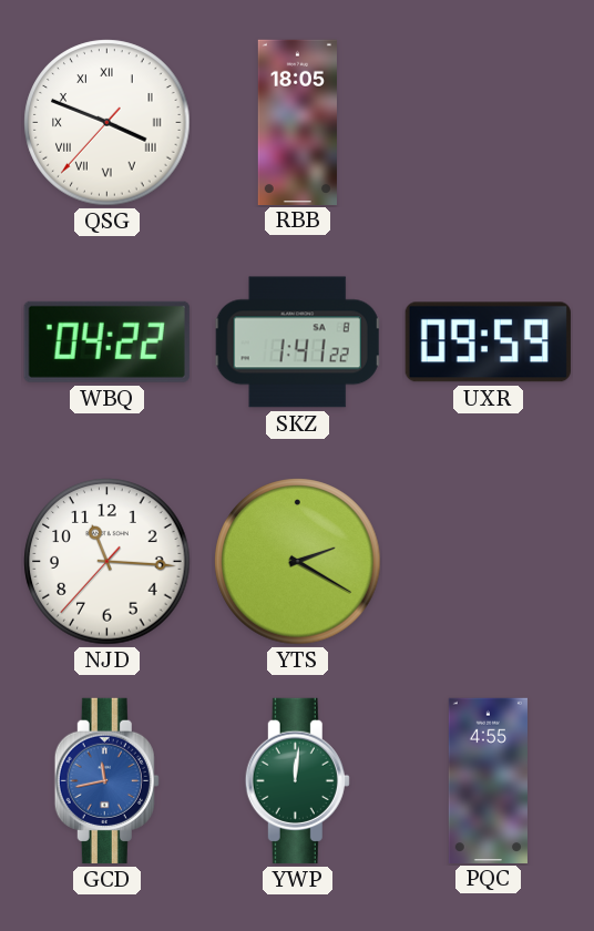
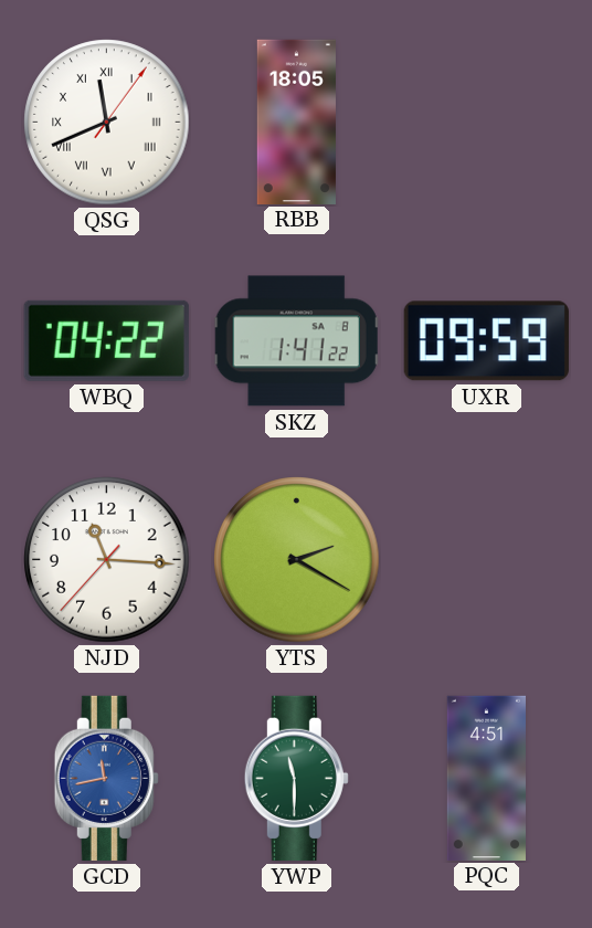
QSG: 3:48 -> 11:41
YWP: 12:01 -> 11:30
PQC: 4:55 -> 4:51
